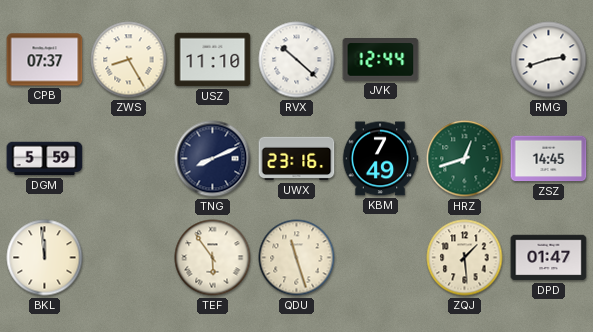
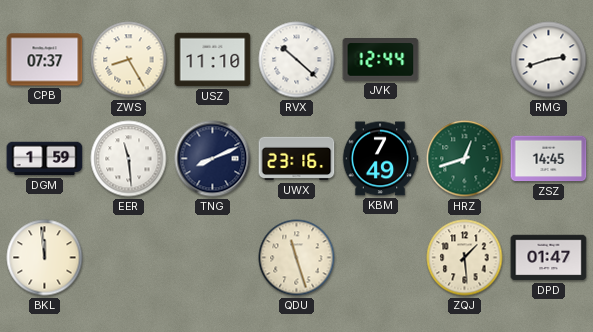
DGM: 5:59 -> 1:59
EER: none -> 11:29
TEF: 5:54 -> none
